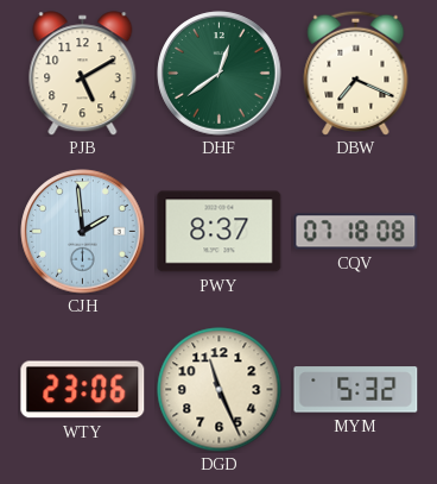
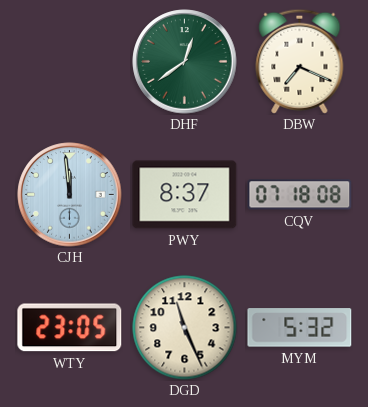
PJB: 5:10 -> none
CJH: 1:59 -> 11:59
WTY: 23:06 -> 23:05
